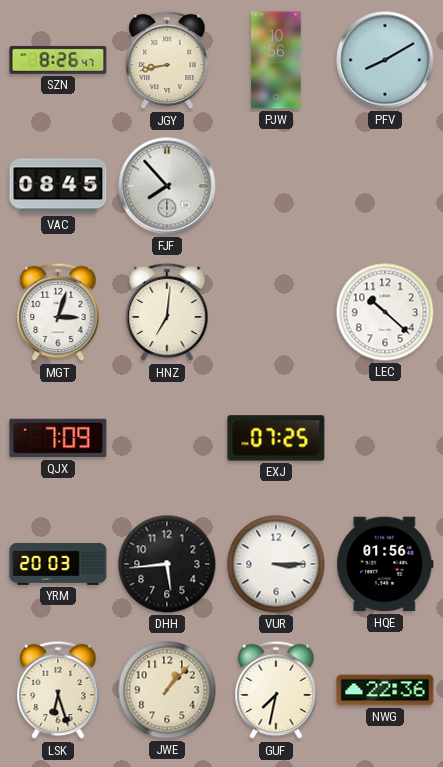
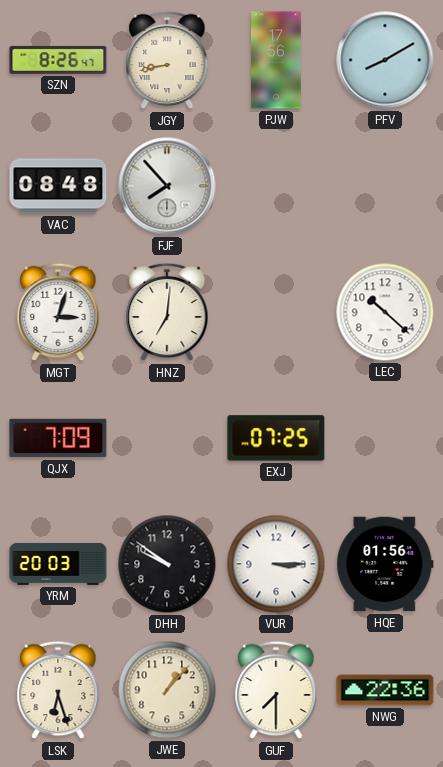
PJW: 10:56 -> 17:56
VAC: 08:45 -> 08:48
DHH: 5:44 -> 9:51
GUF: 7:32 -> 7:30
